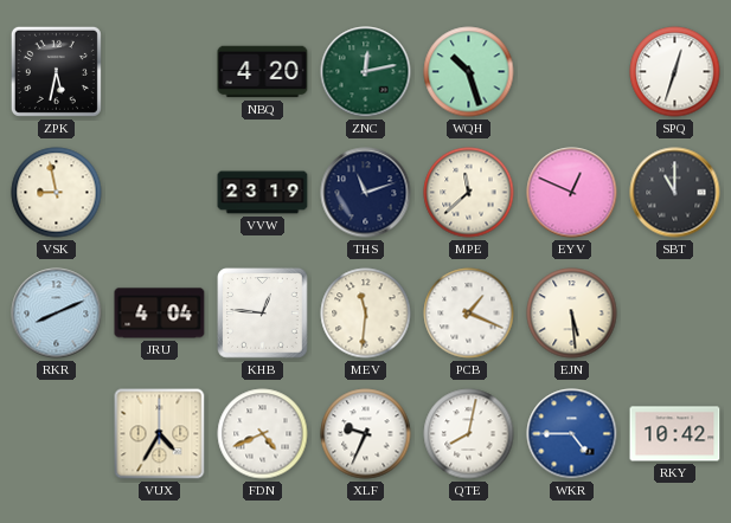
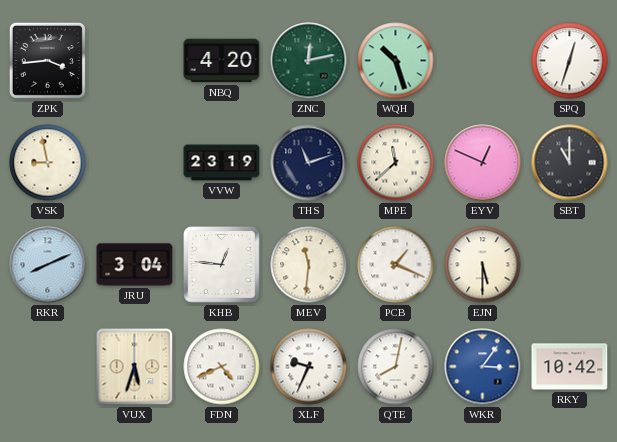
ZPK: 5:32 -> 3:44
JRU: 4:04 -> 3:04
EJN: 5:29 -> 5:30
VUX: 4:35 -> 5:33
WKR: 4:45 -> 3:06
